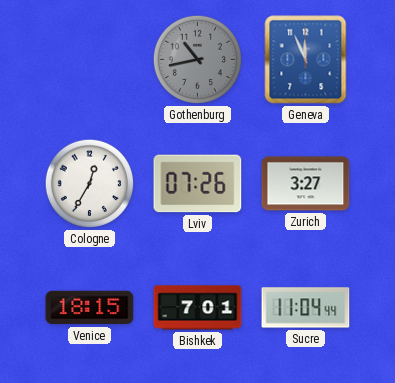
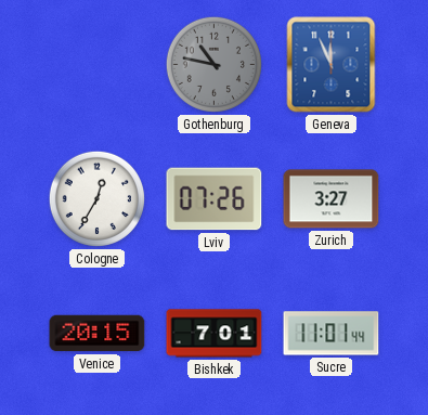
Gothenburg: 10:43 -> 10:47
Venice: 18:15 -> 20:15
Sucre: 11:04 -> 11:01
